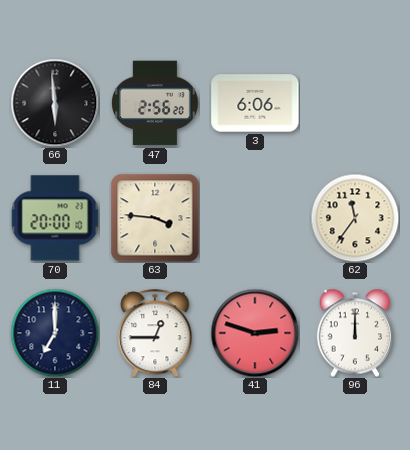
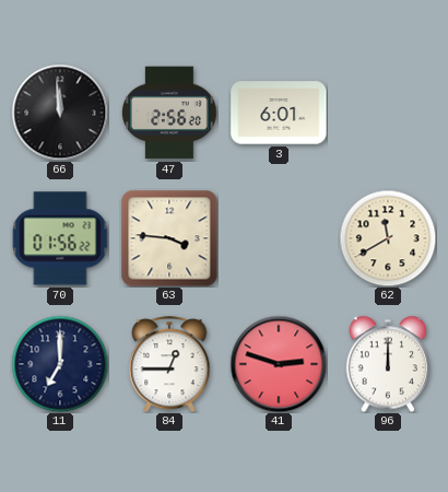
66: 5:59 -> 11:59
3: 6:06 -> 6:01
70: 20:00 -> 01:56
62: 11:36 -> 11:40
